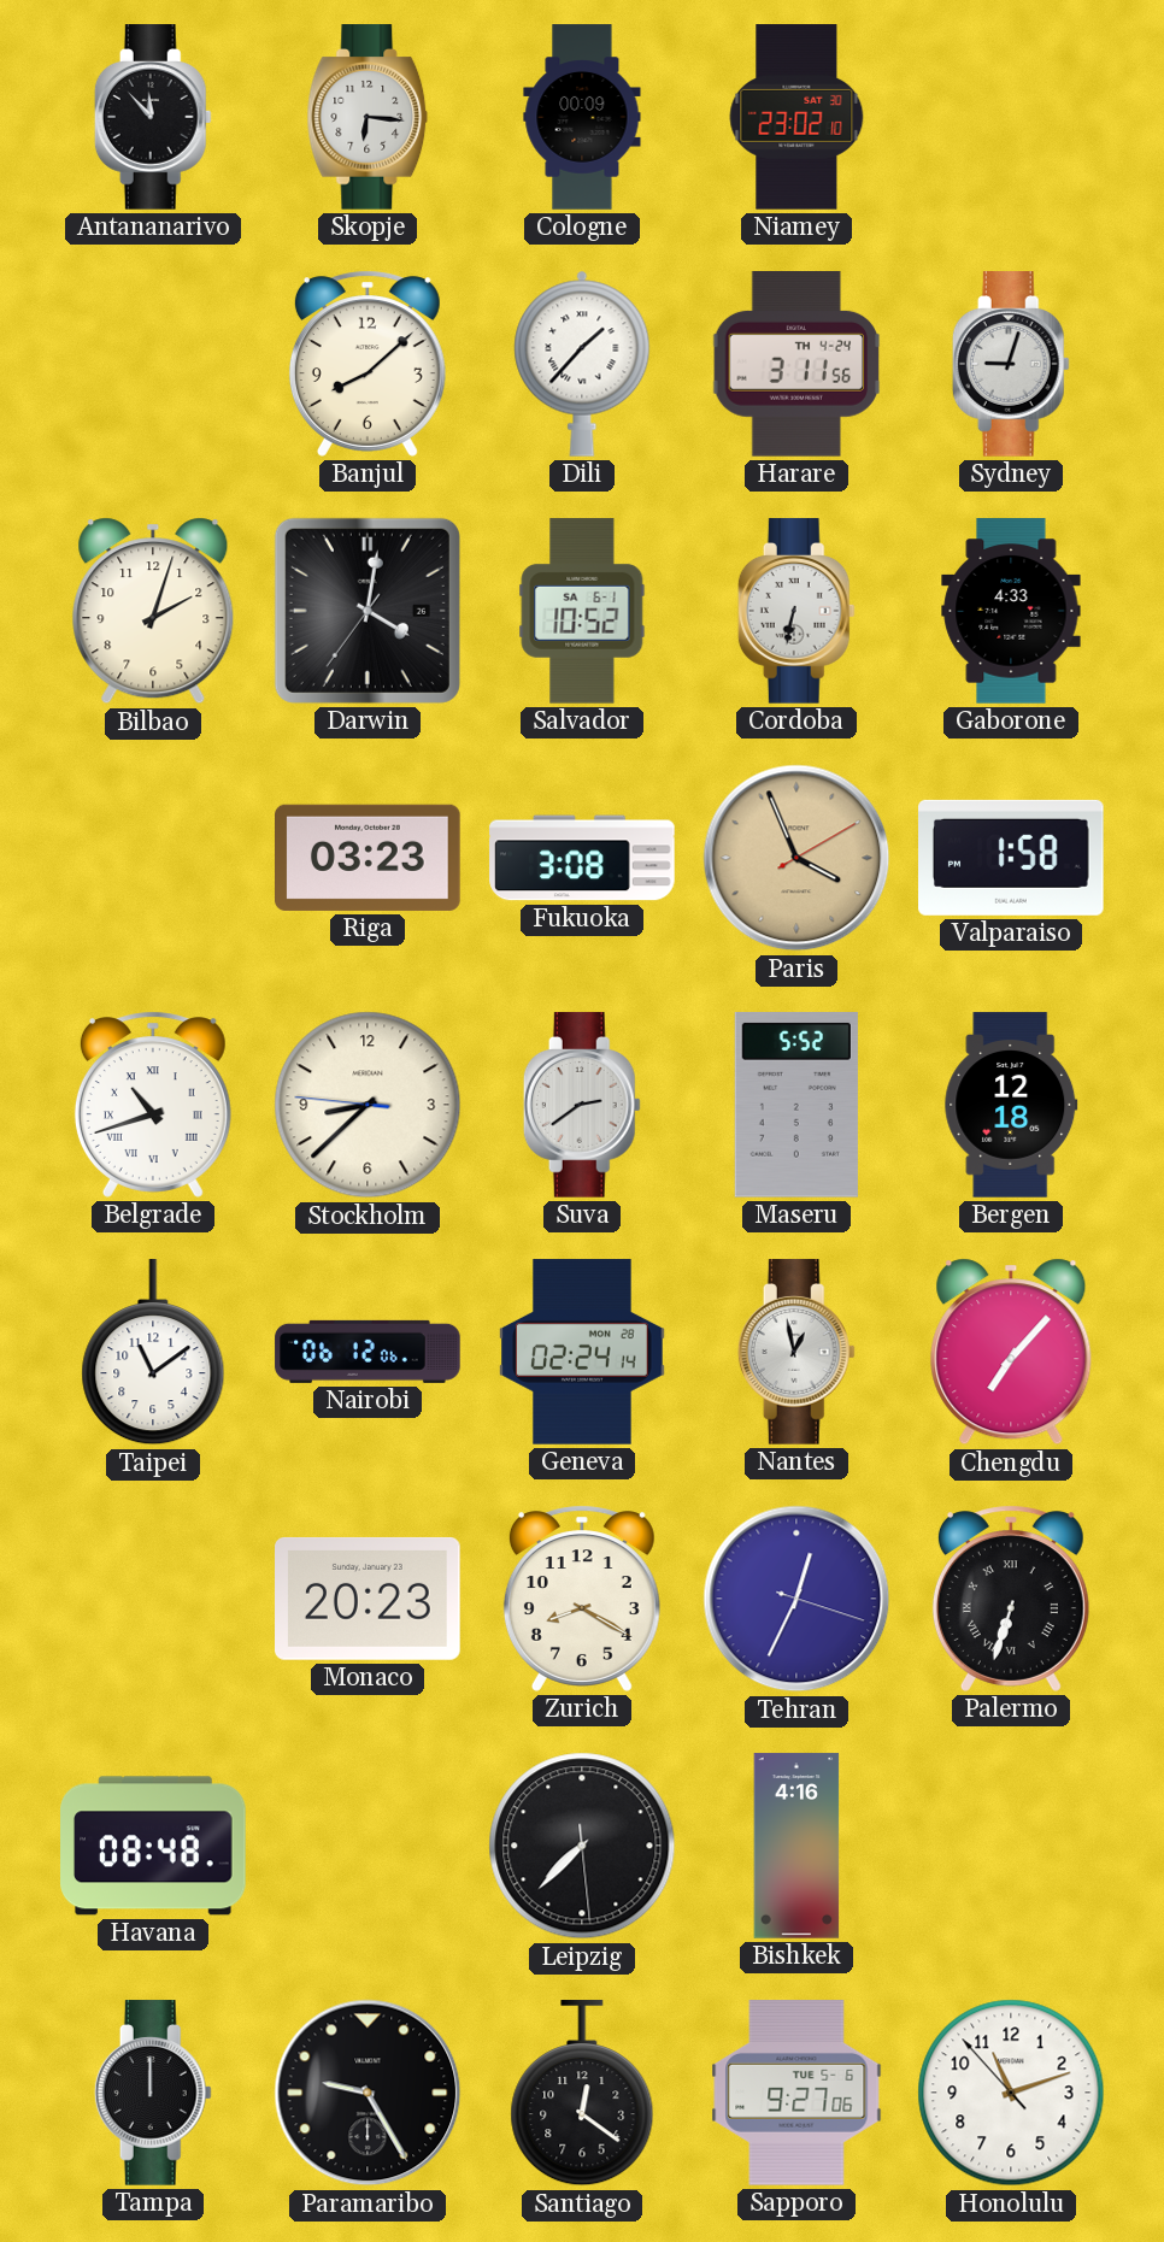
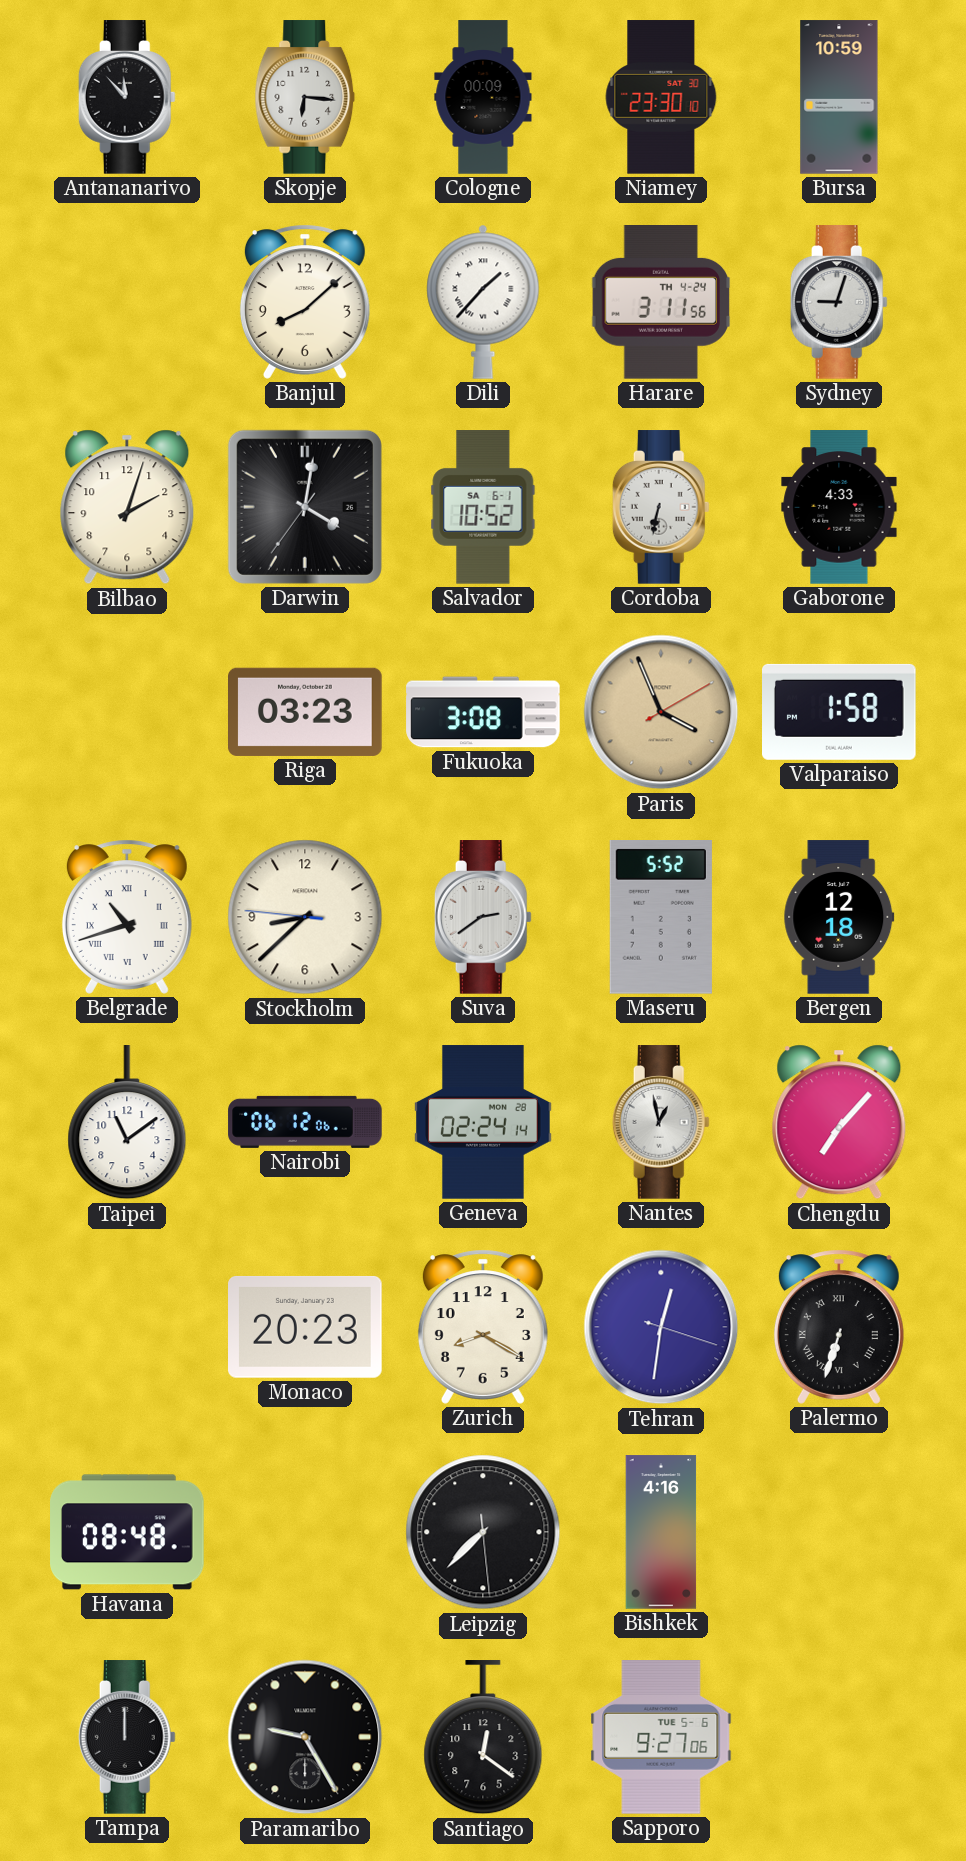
Niamey: 23:02 -> 23:30
Bursa: none -> 10:59
Tehran: 12:34 -> 12:31
Honolulu: 11:11 -> none
